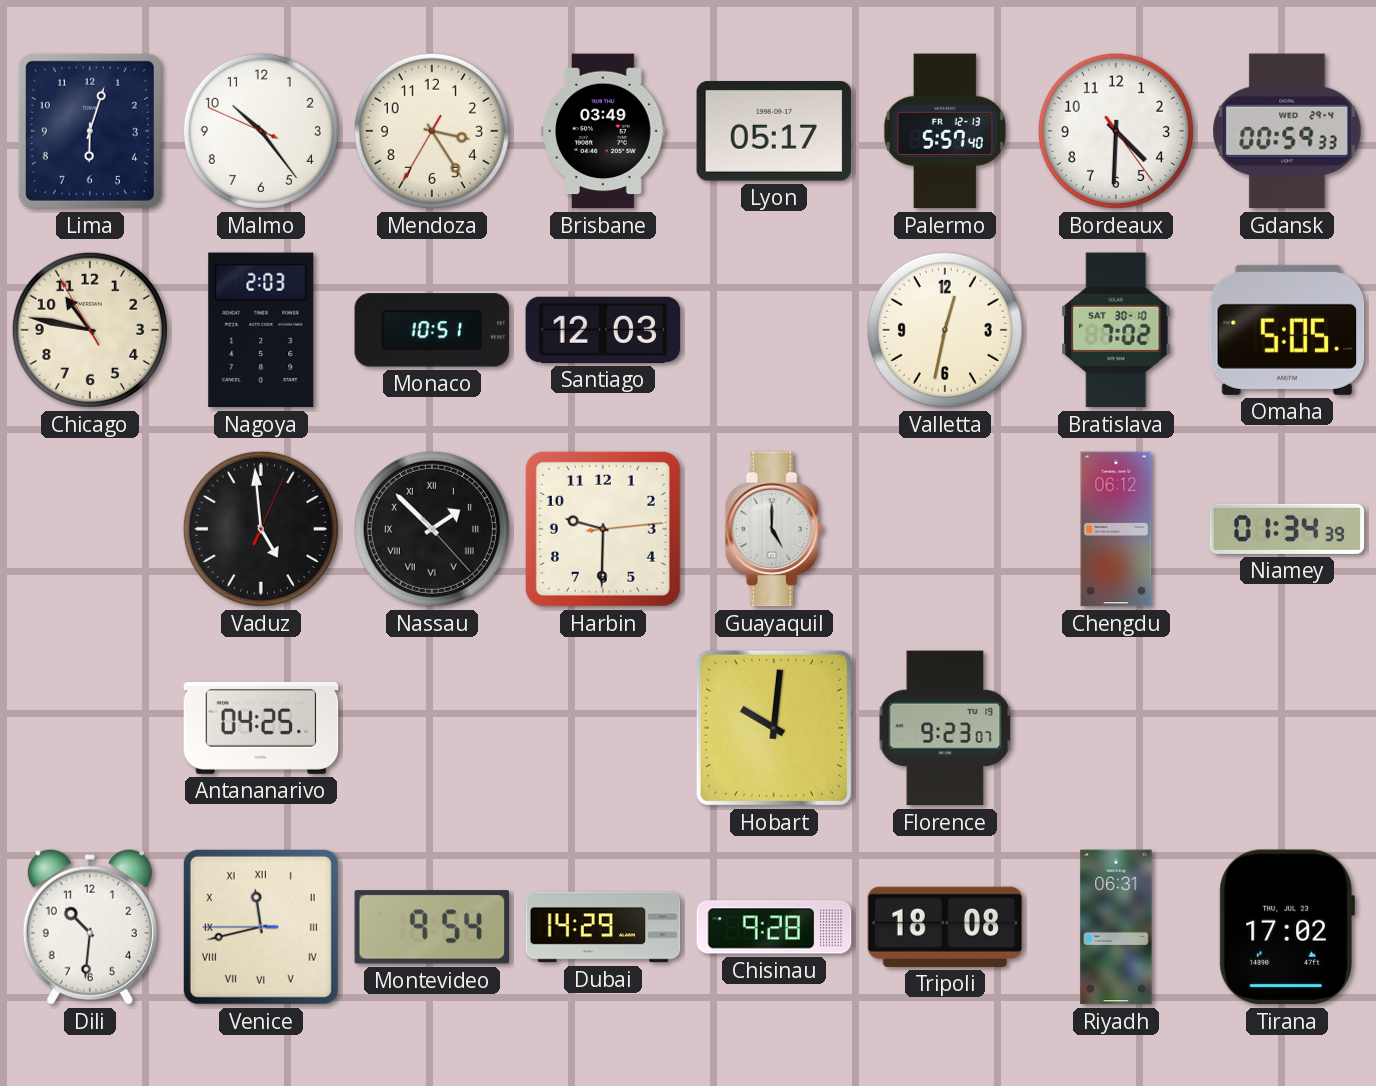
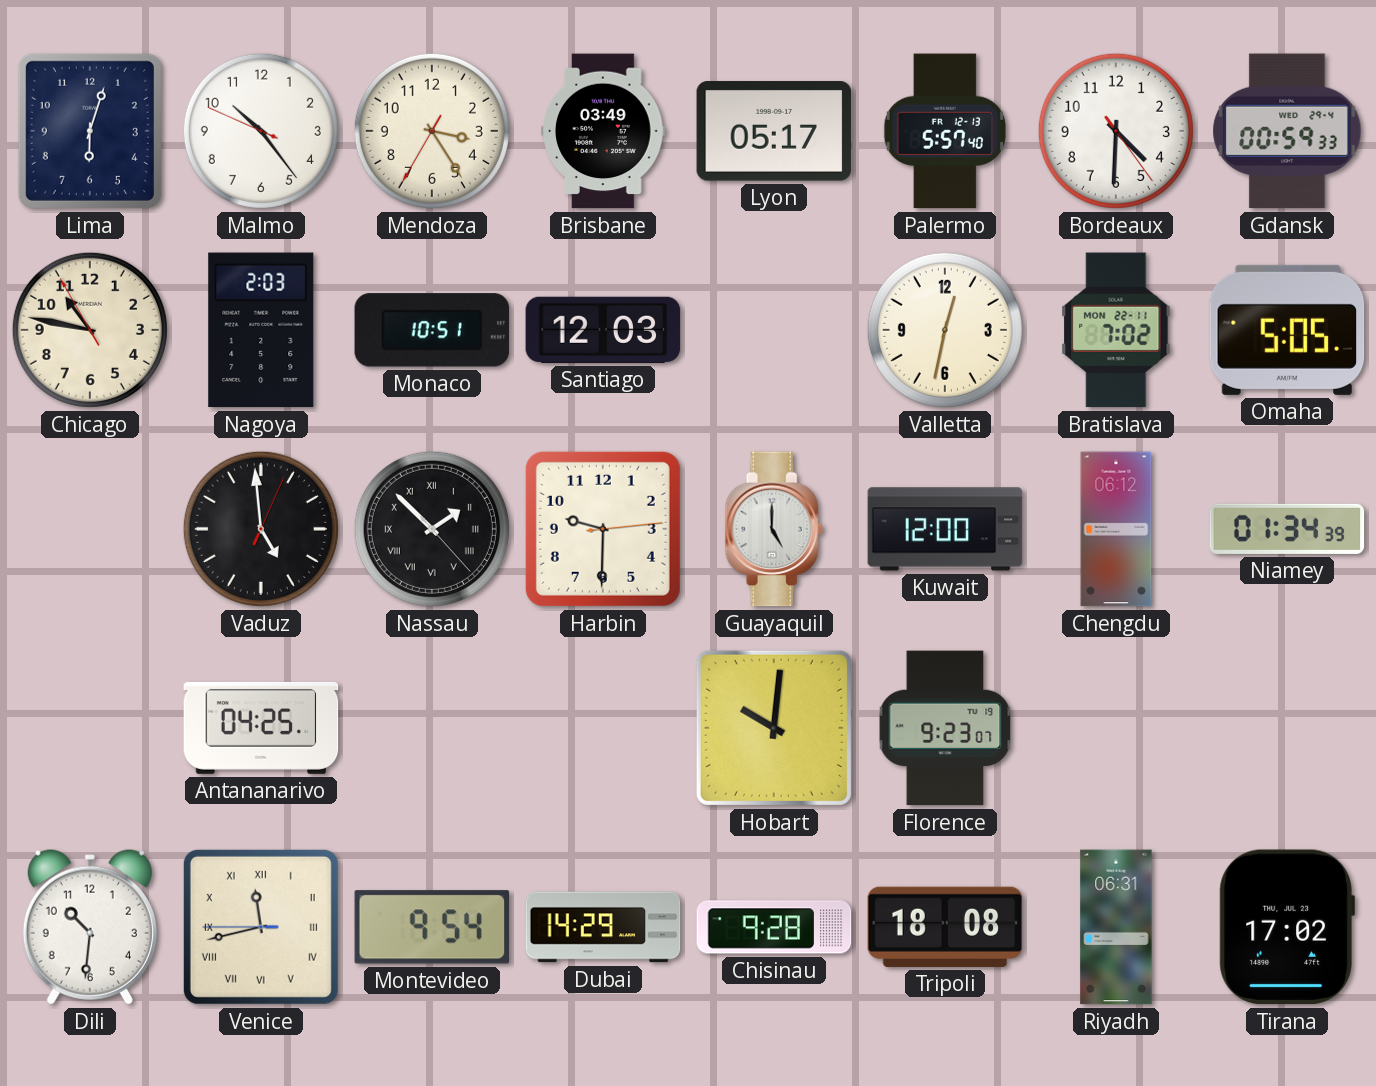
Bratislava date: SAT 30-10 -> MON 22-11
Kuwait: none -> 12:00
